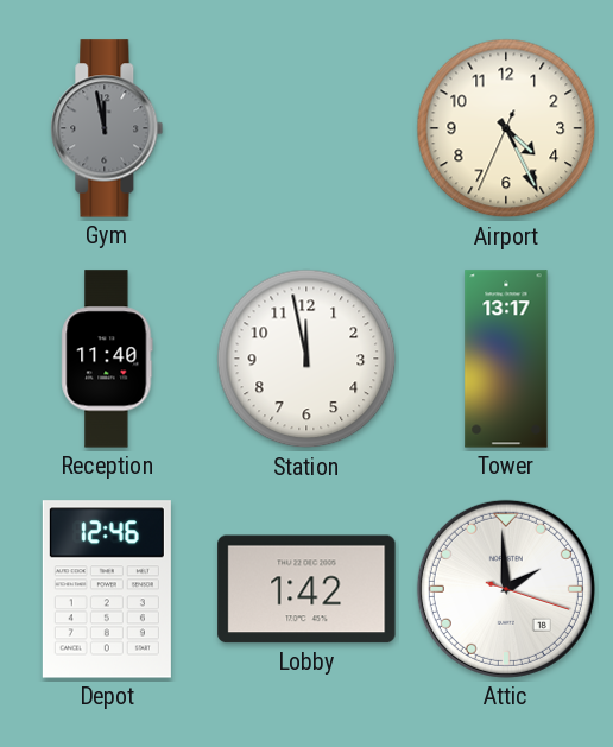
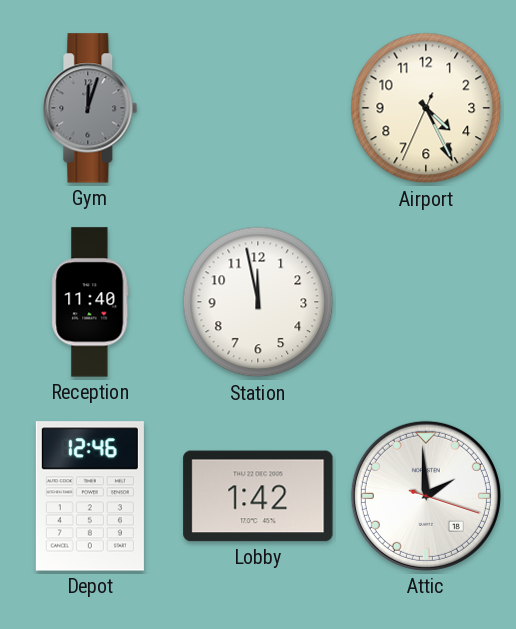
Gym: 11:58 -> 12:03
Tower: 13:17 -> none
